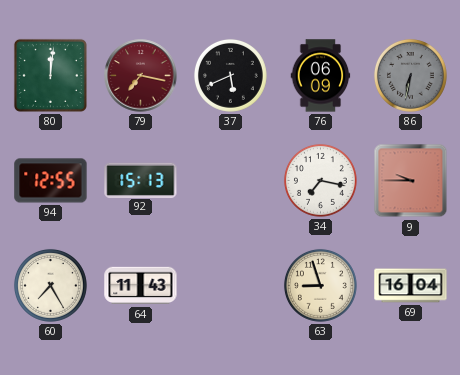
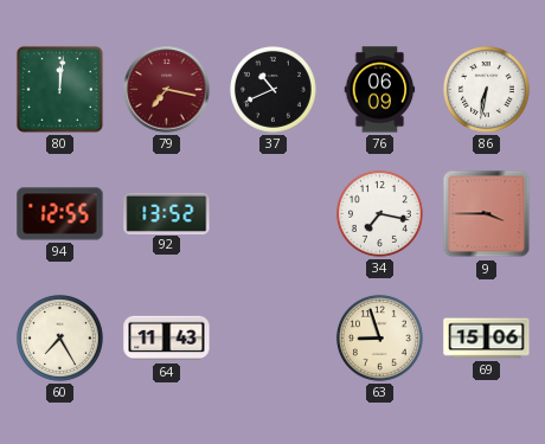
37: 5:41 -> 10:41
86 dial: grey -> white
92: 15:13 -> 13:52
9: 9:45 -> 3:45
69: 16:04 -> 15:06
